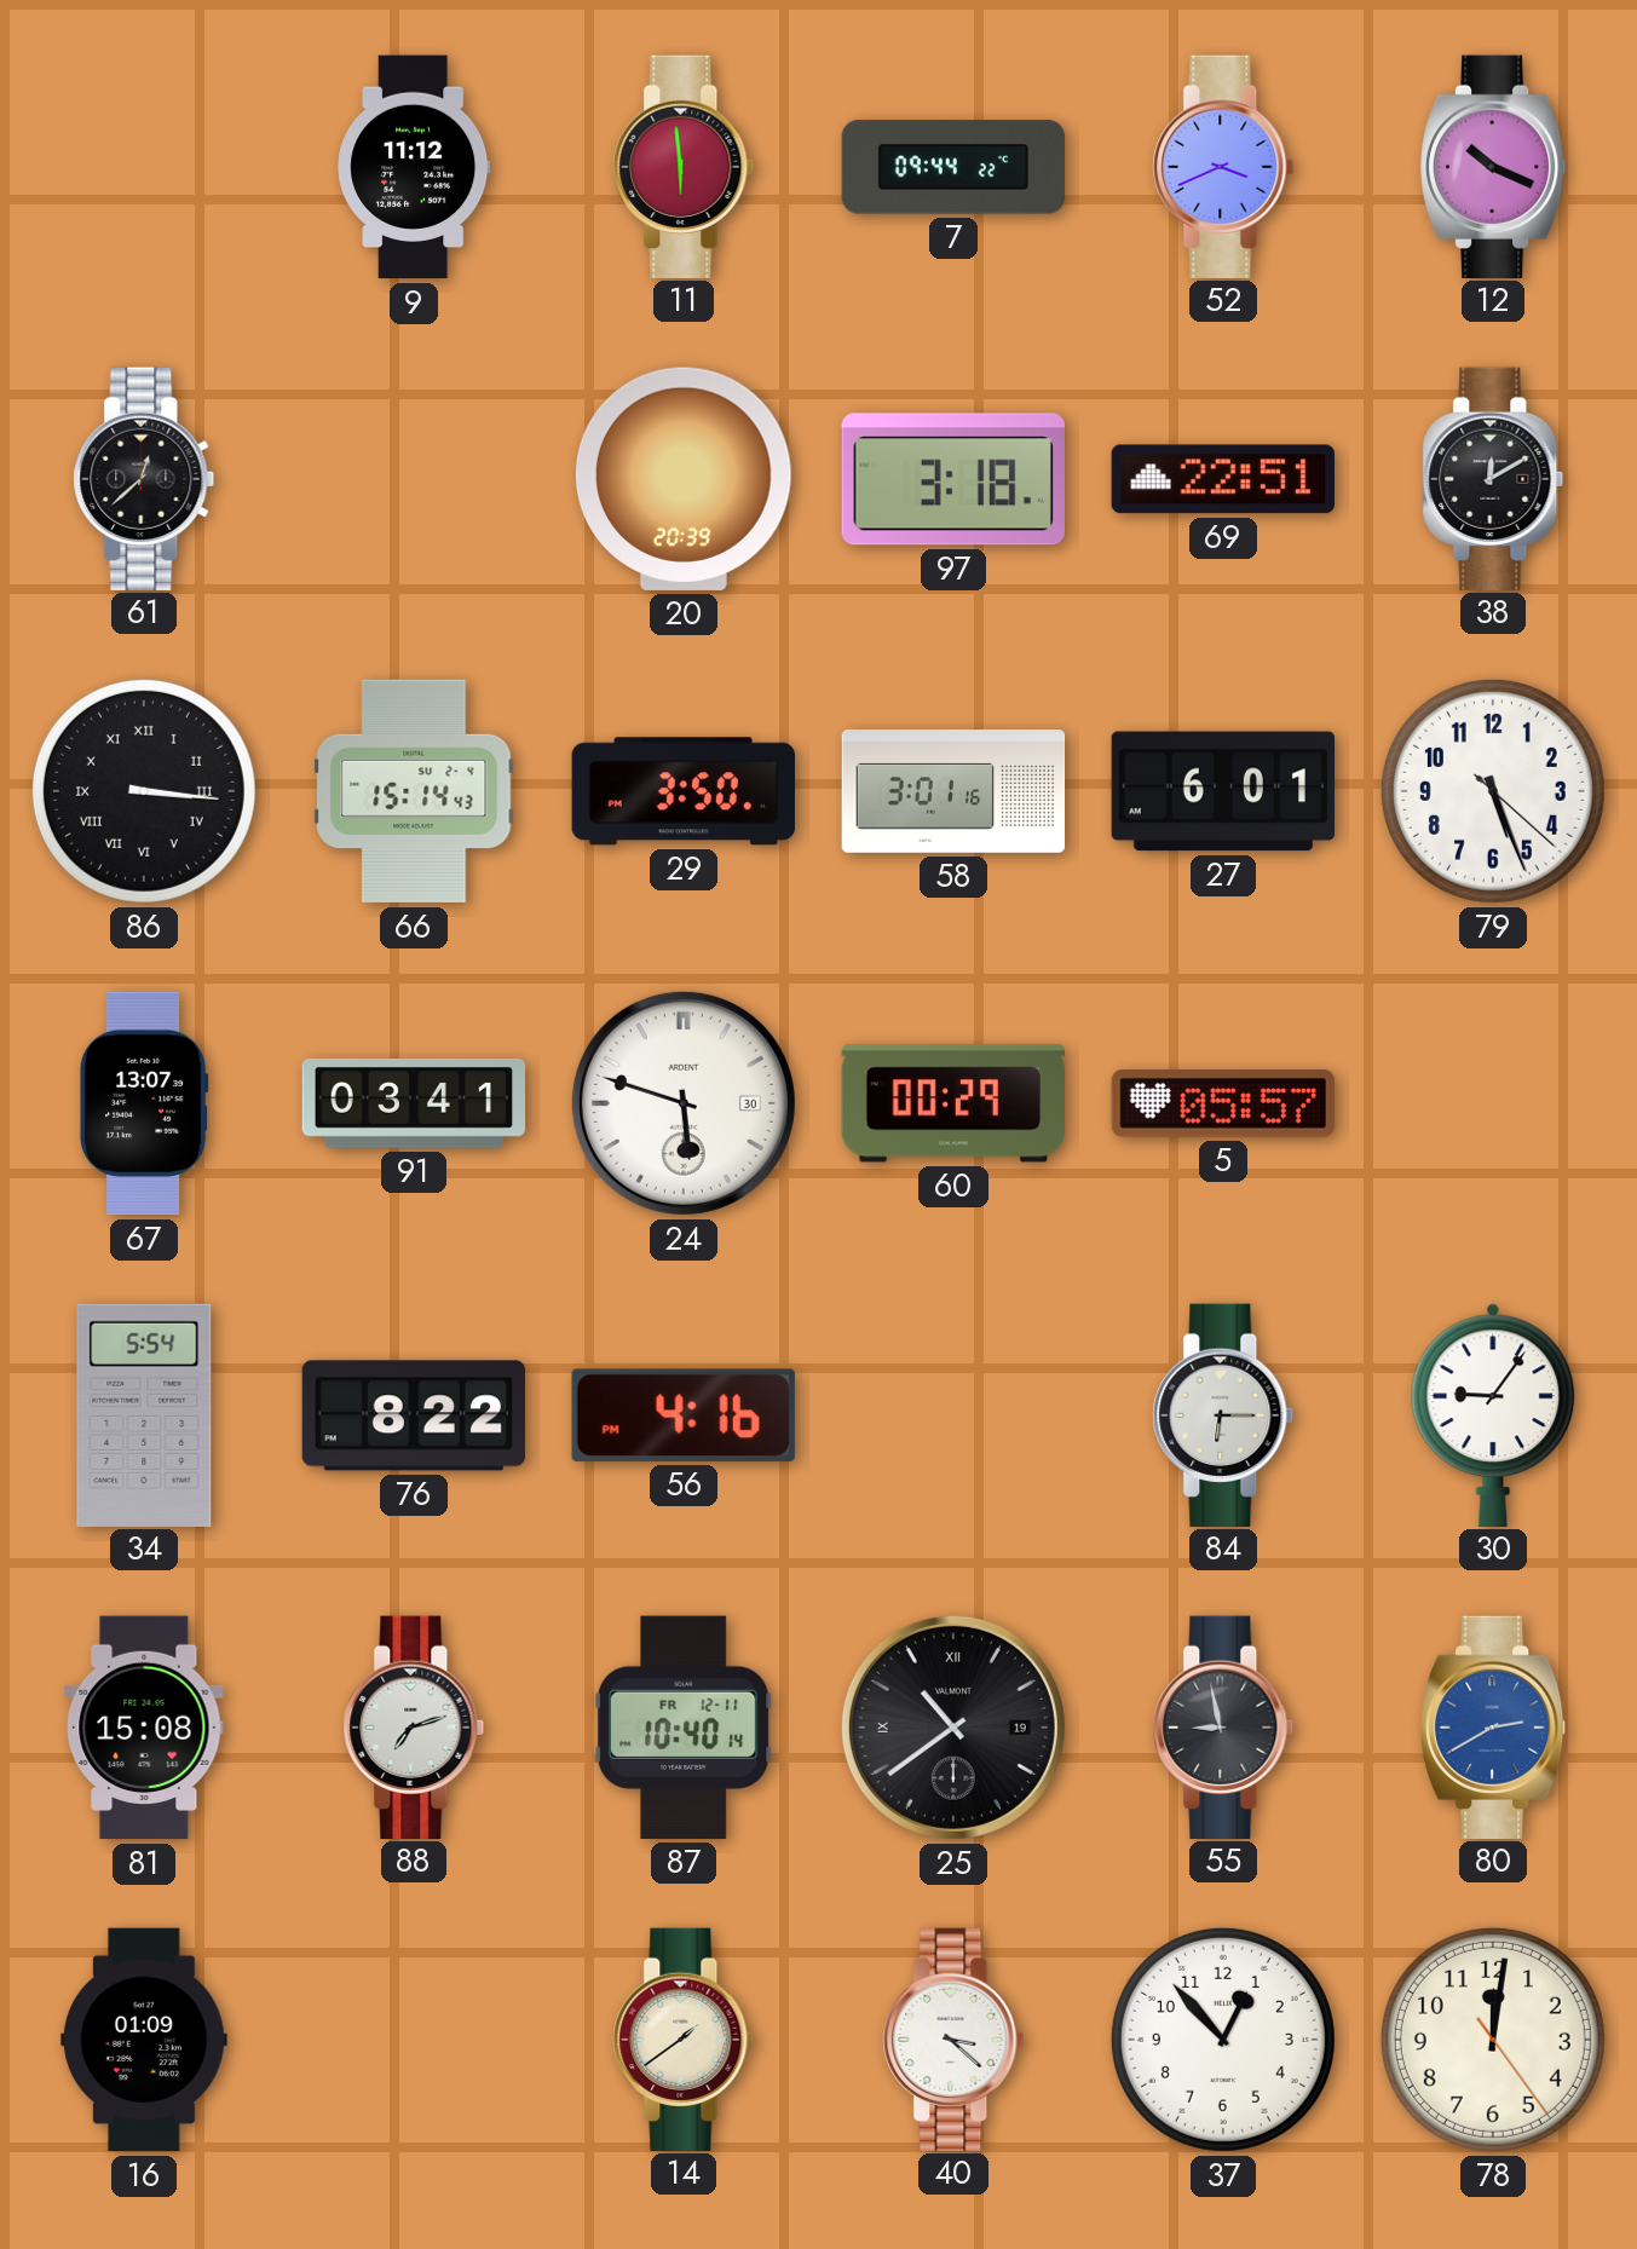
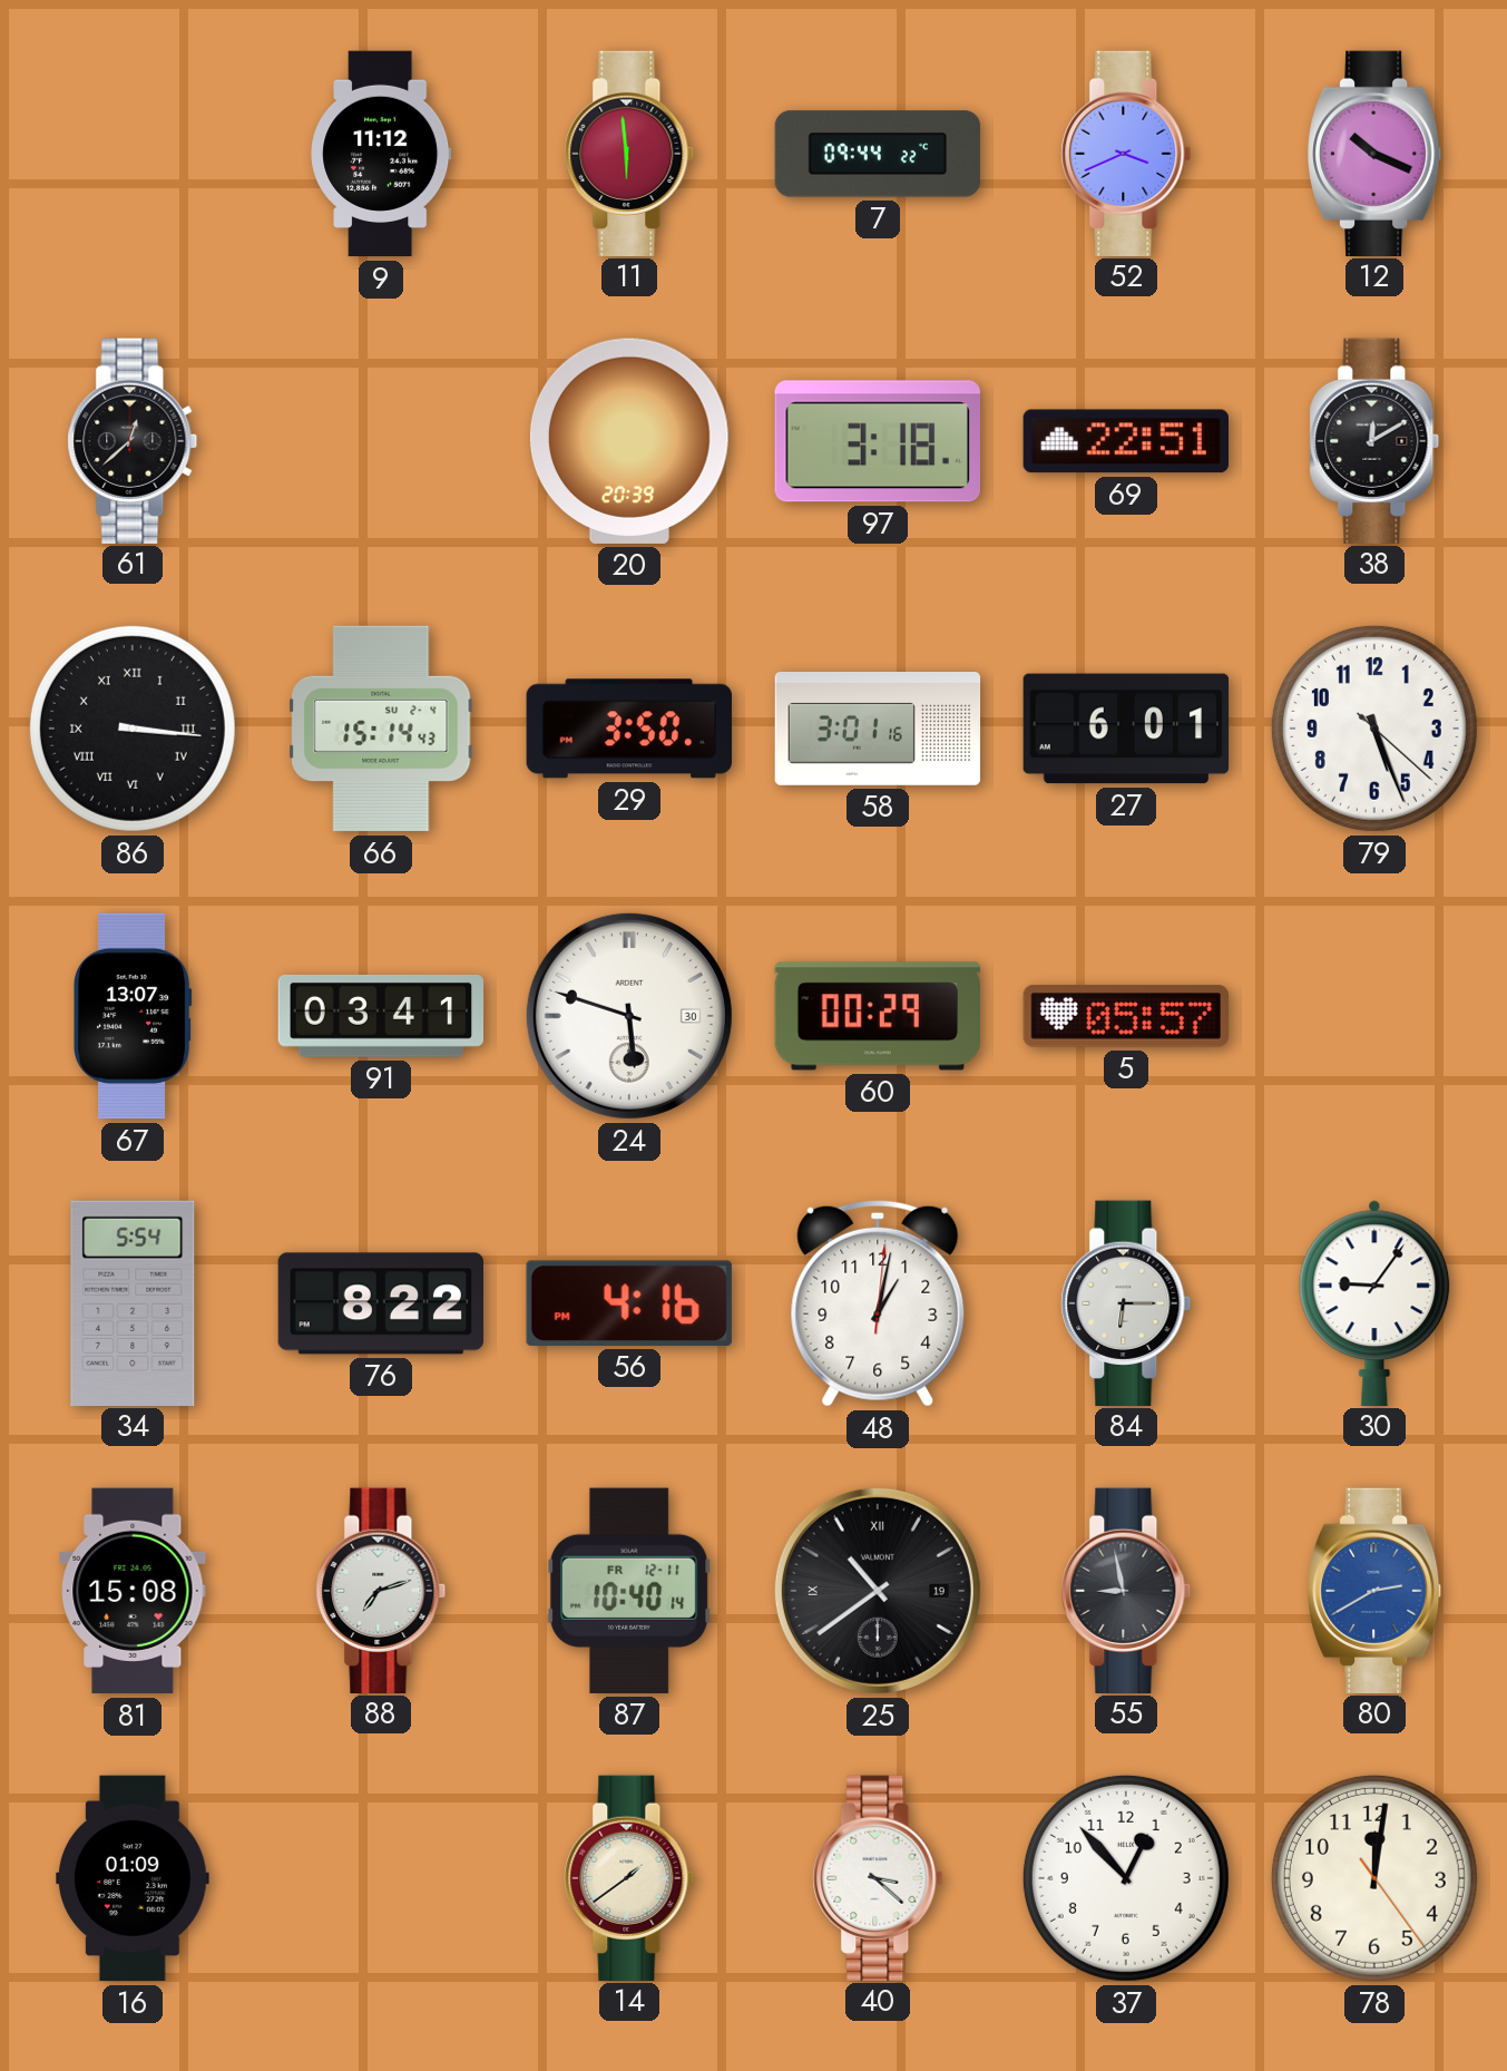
48: none -> 1:02
